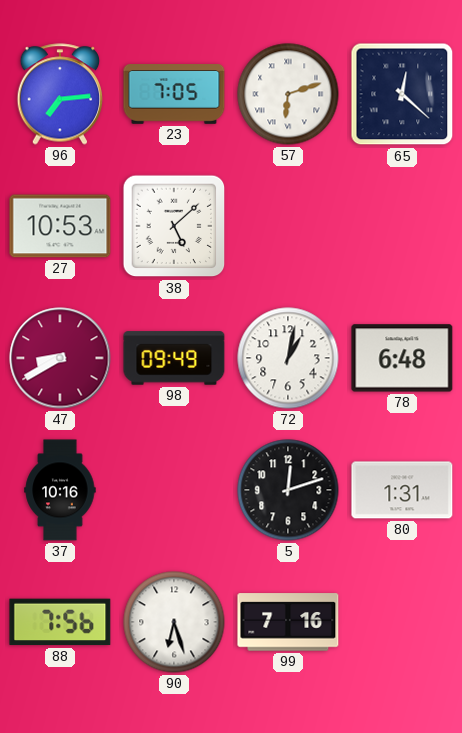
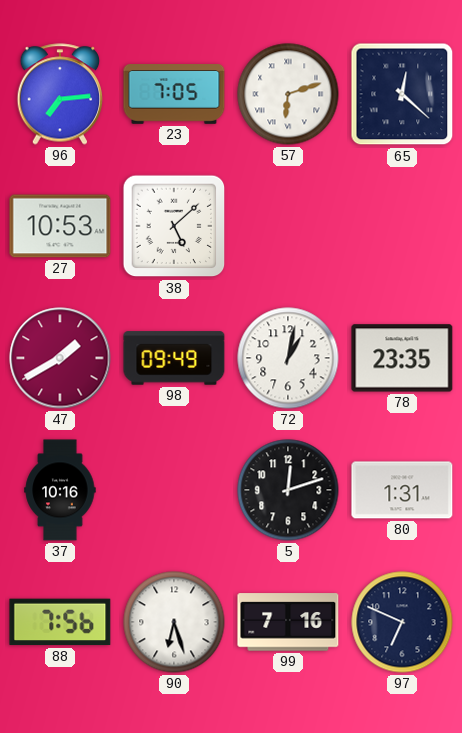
47: 8:40 -> 1:40
78: 6:48 -> 23:35
97: none -> 6:49
